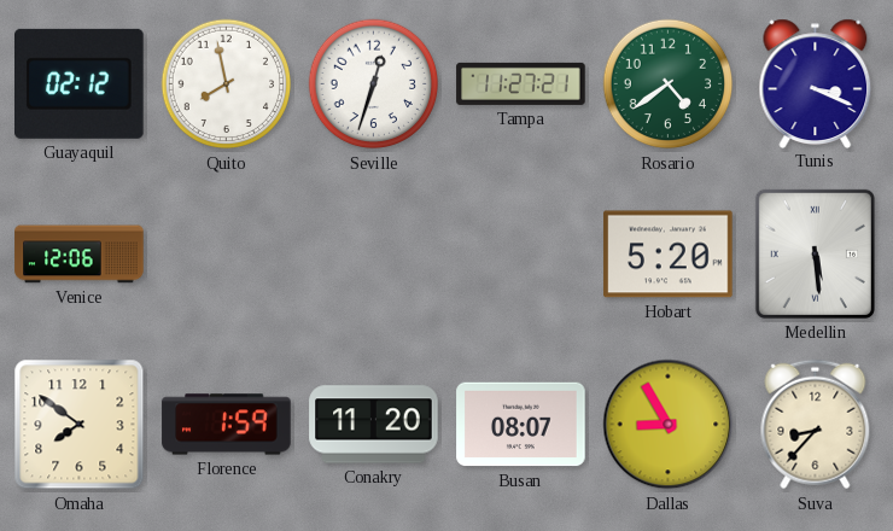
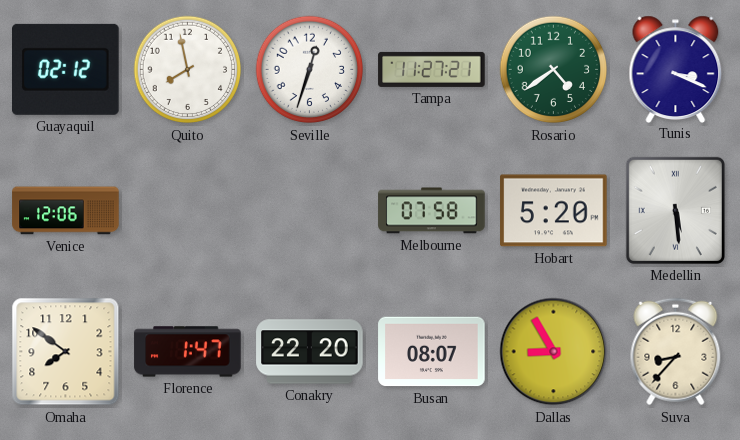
Melbourne: none -> 07:58
Florence: 1:59 -> 1:47
Conakry: 11:20 -> 22:20
